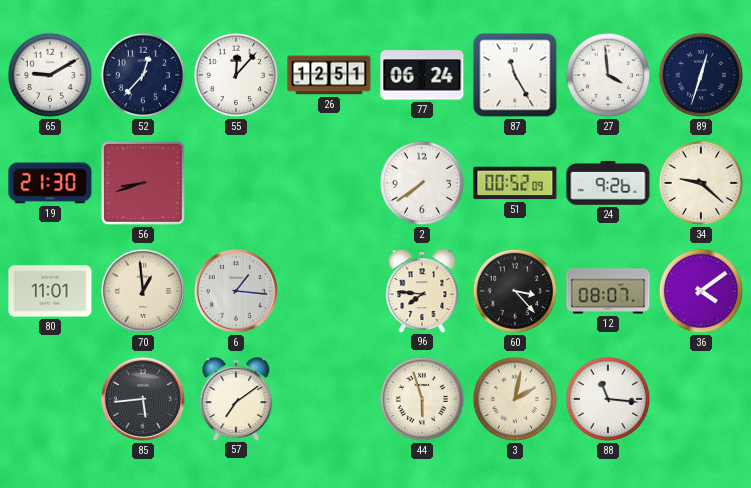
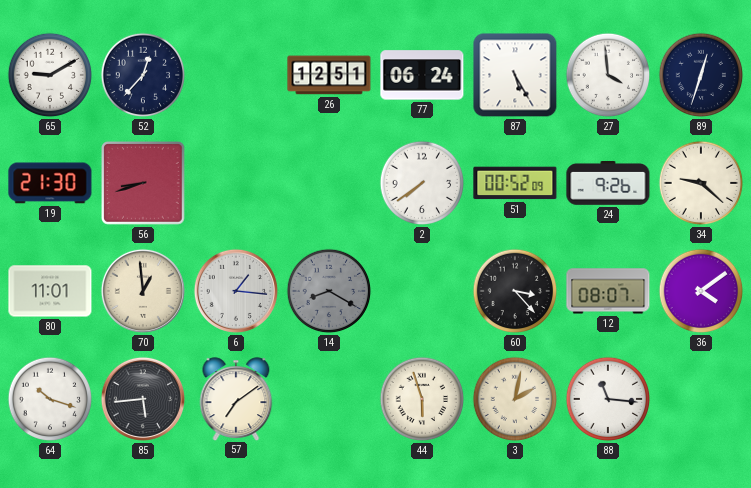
55: 12:07 -> none
87: 11:25 -> 5:25
14: none -> 8:20
96: 7:46 -> none
64: none -> 10:18
